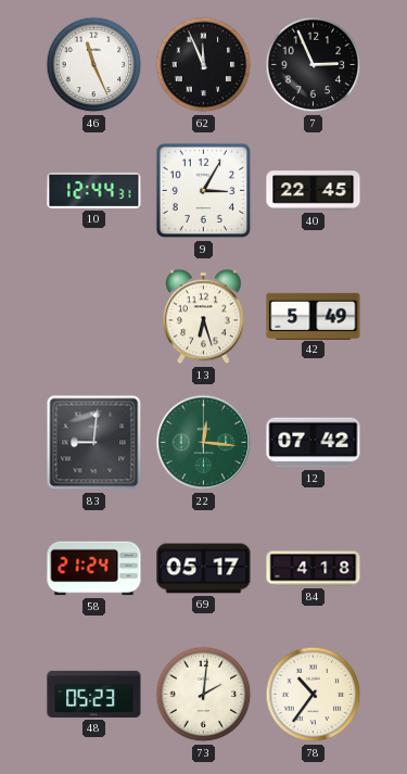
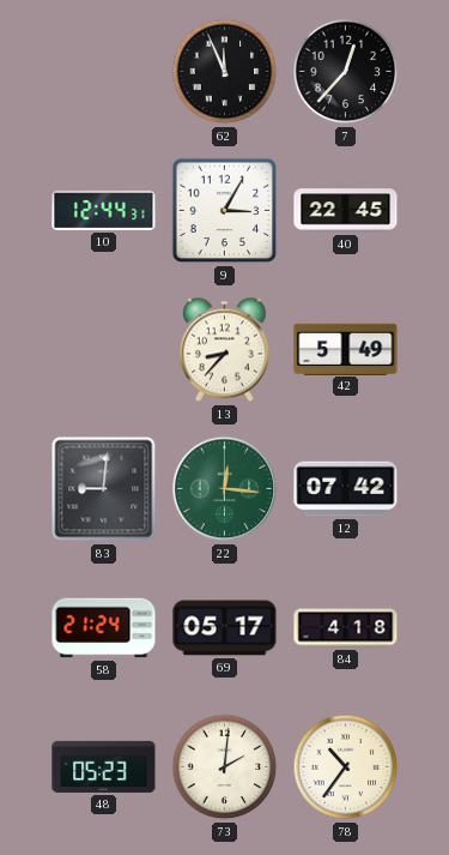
46: 11:26 -> none
7: 2:56 -> 12:37
13: 6:27 -> 8:37
